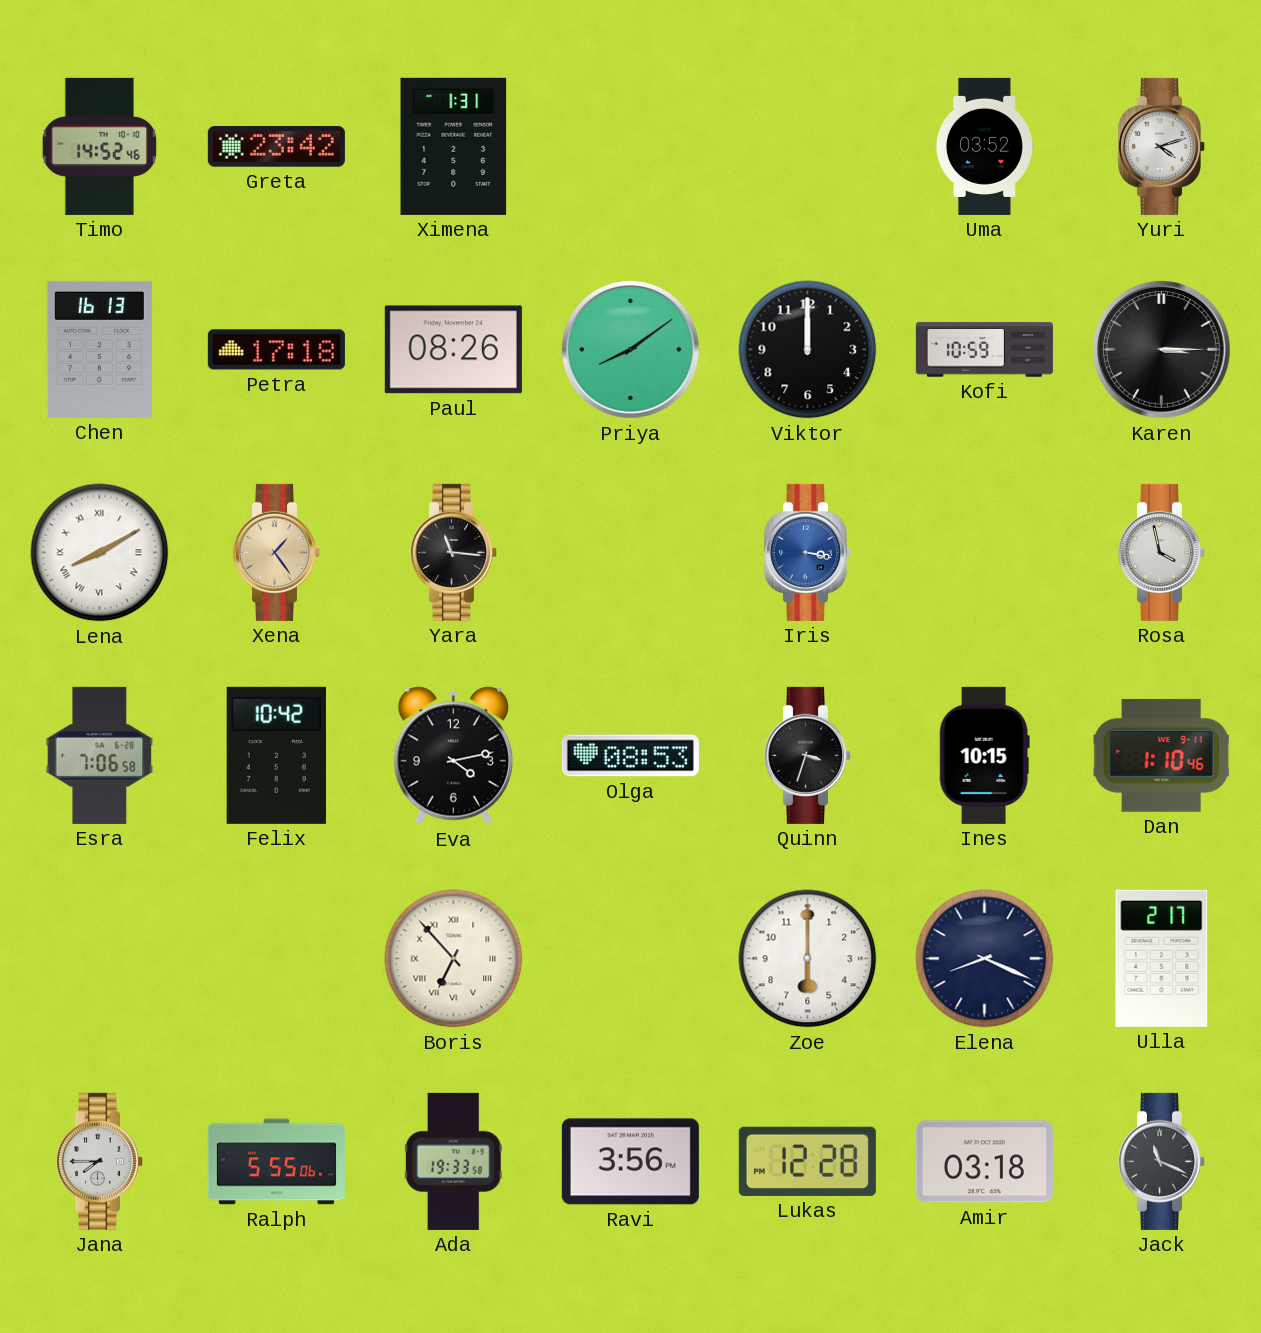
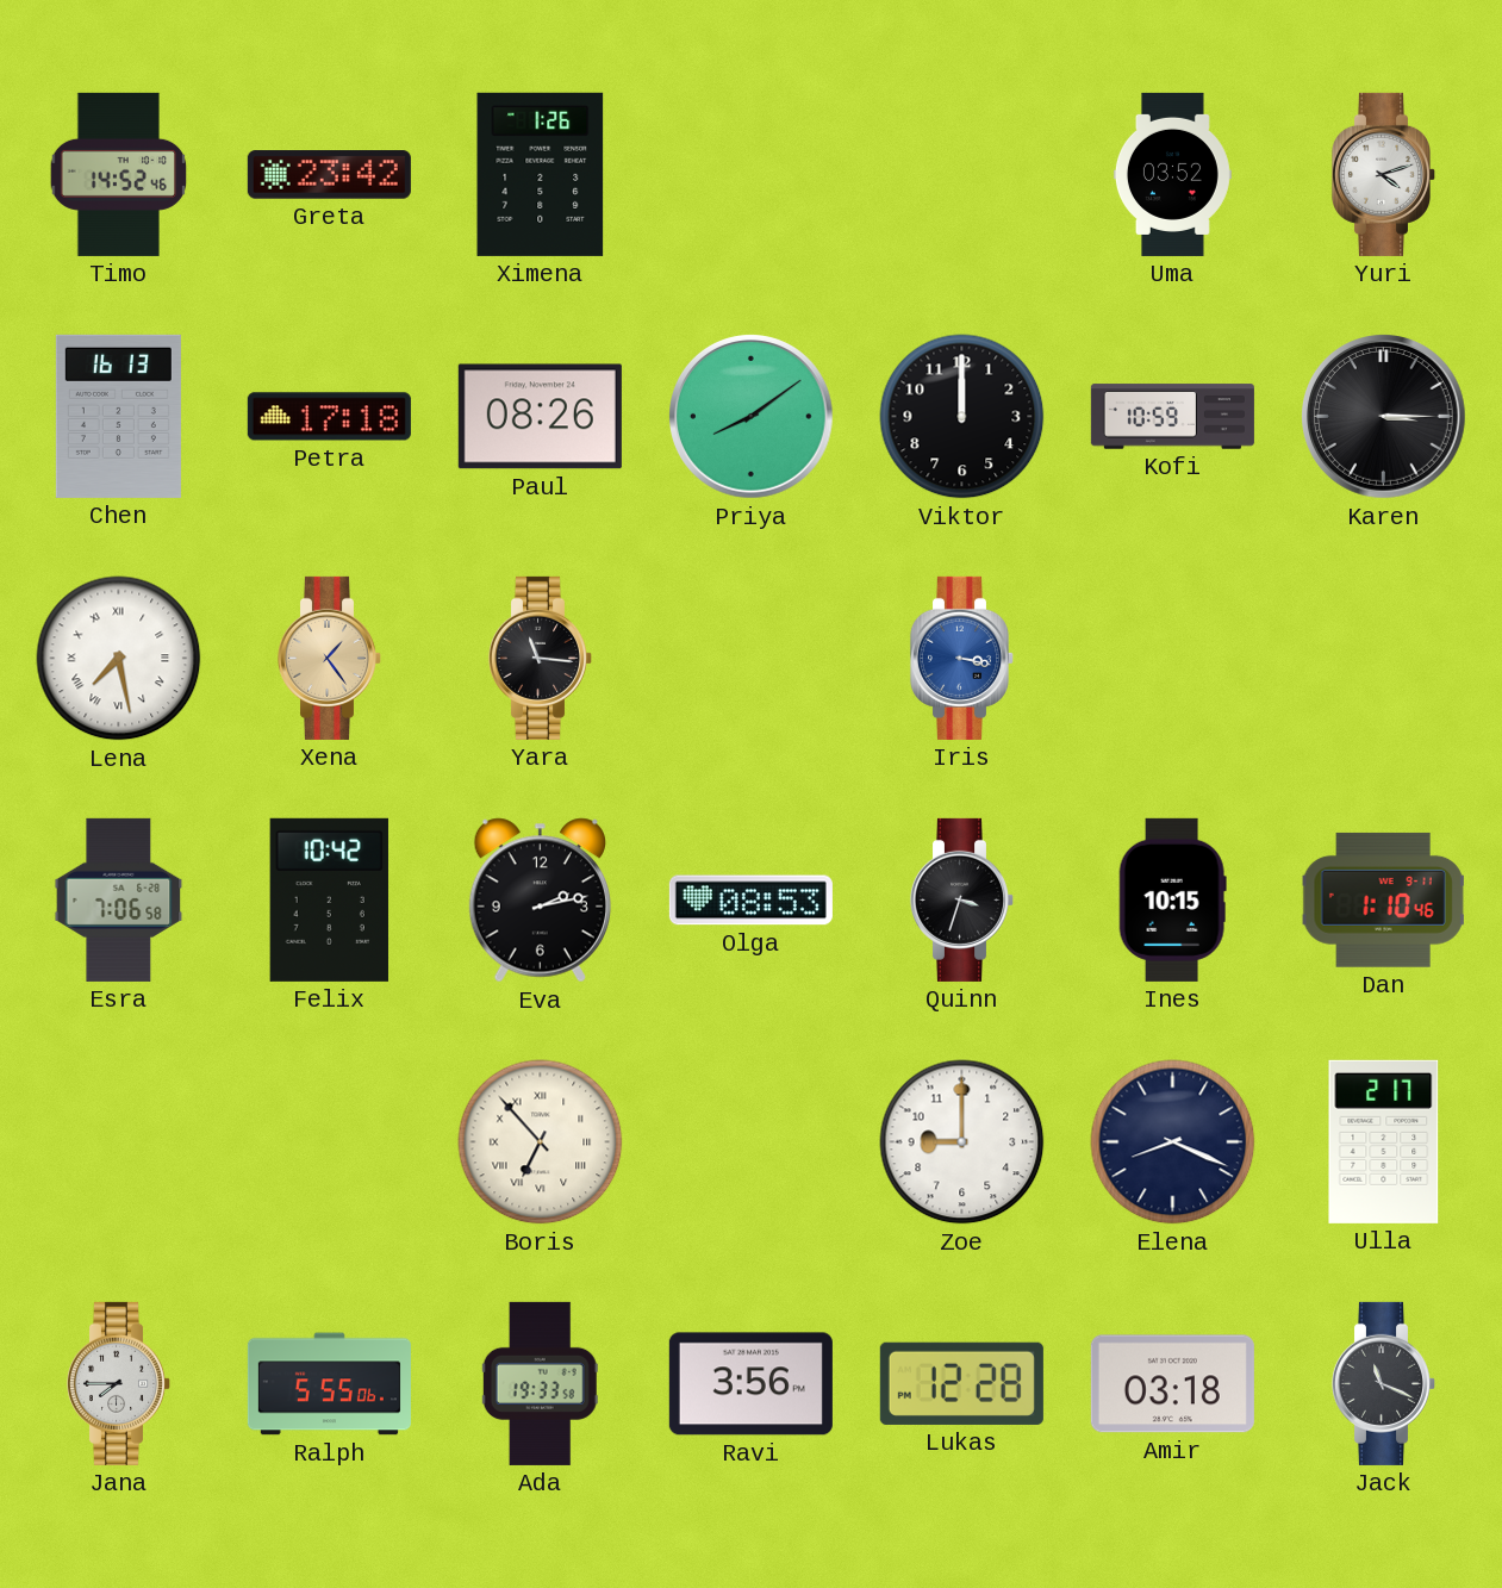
Ximena: 1:31 -> 1:26
Lena: 8:10 -> 7:28
Rosa: 3:58 -> none
Eva: 4:13 -> 2:13
Zoe: 6:00 -> 9:00
